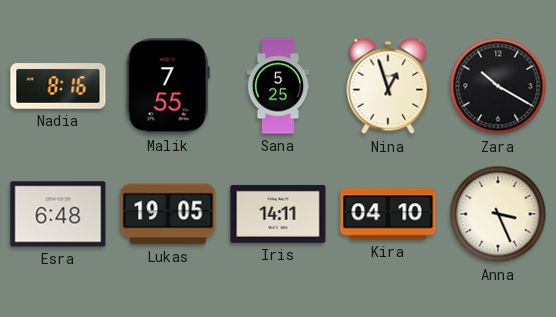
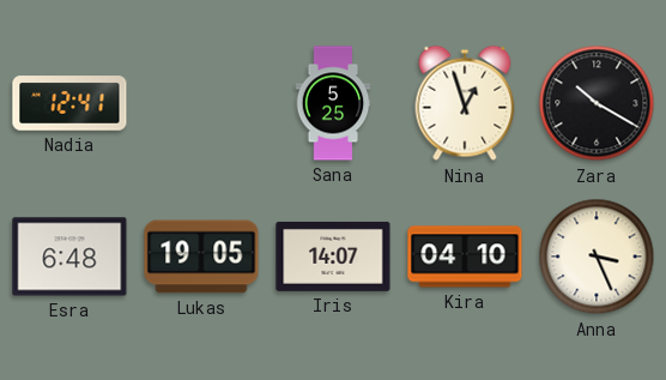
Nadia: 8:16 -> 12:41
Malik: 7:55 -> none
Iris: 14:11 -> 14:07
